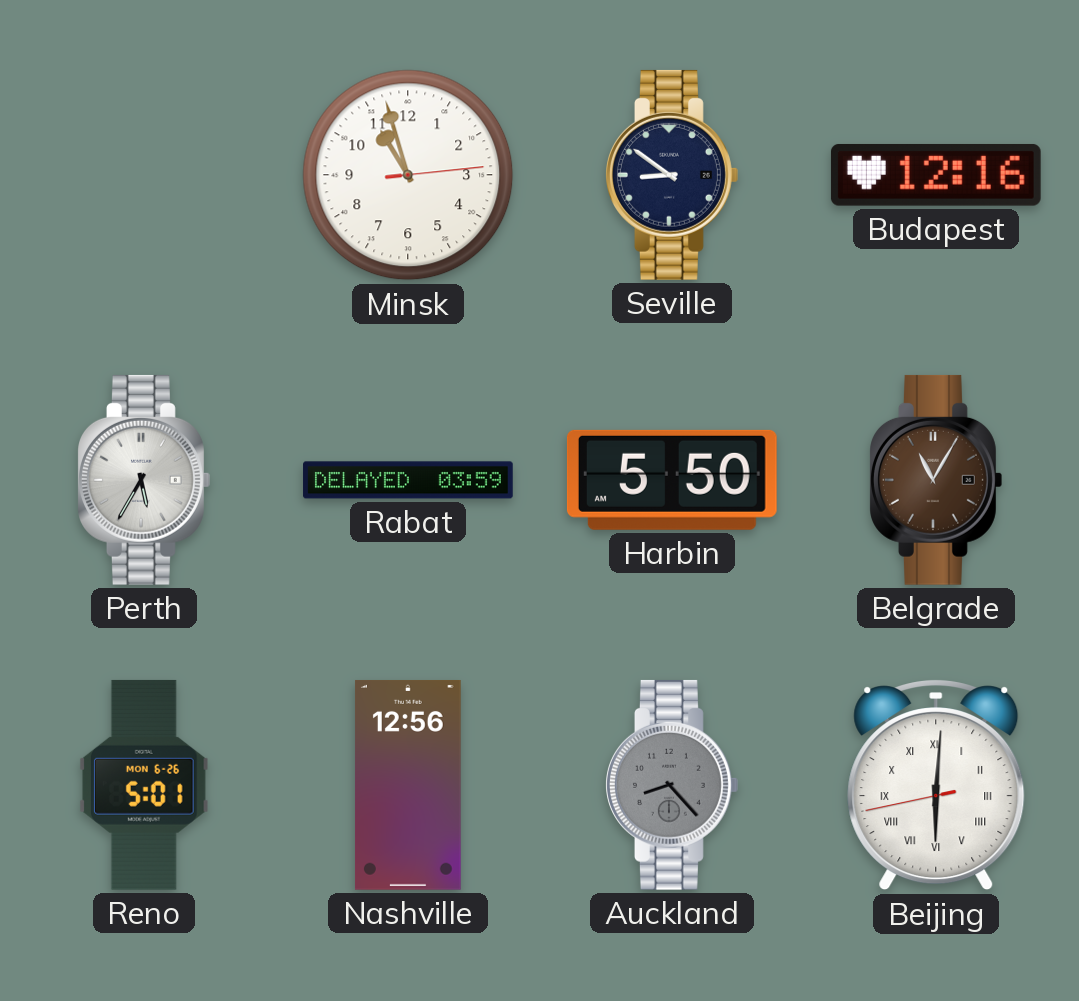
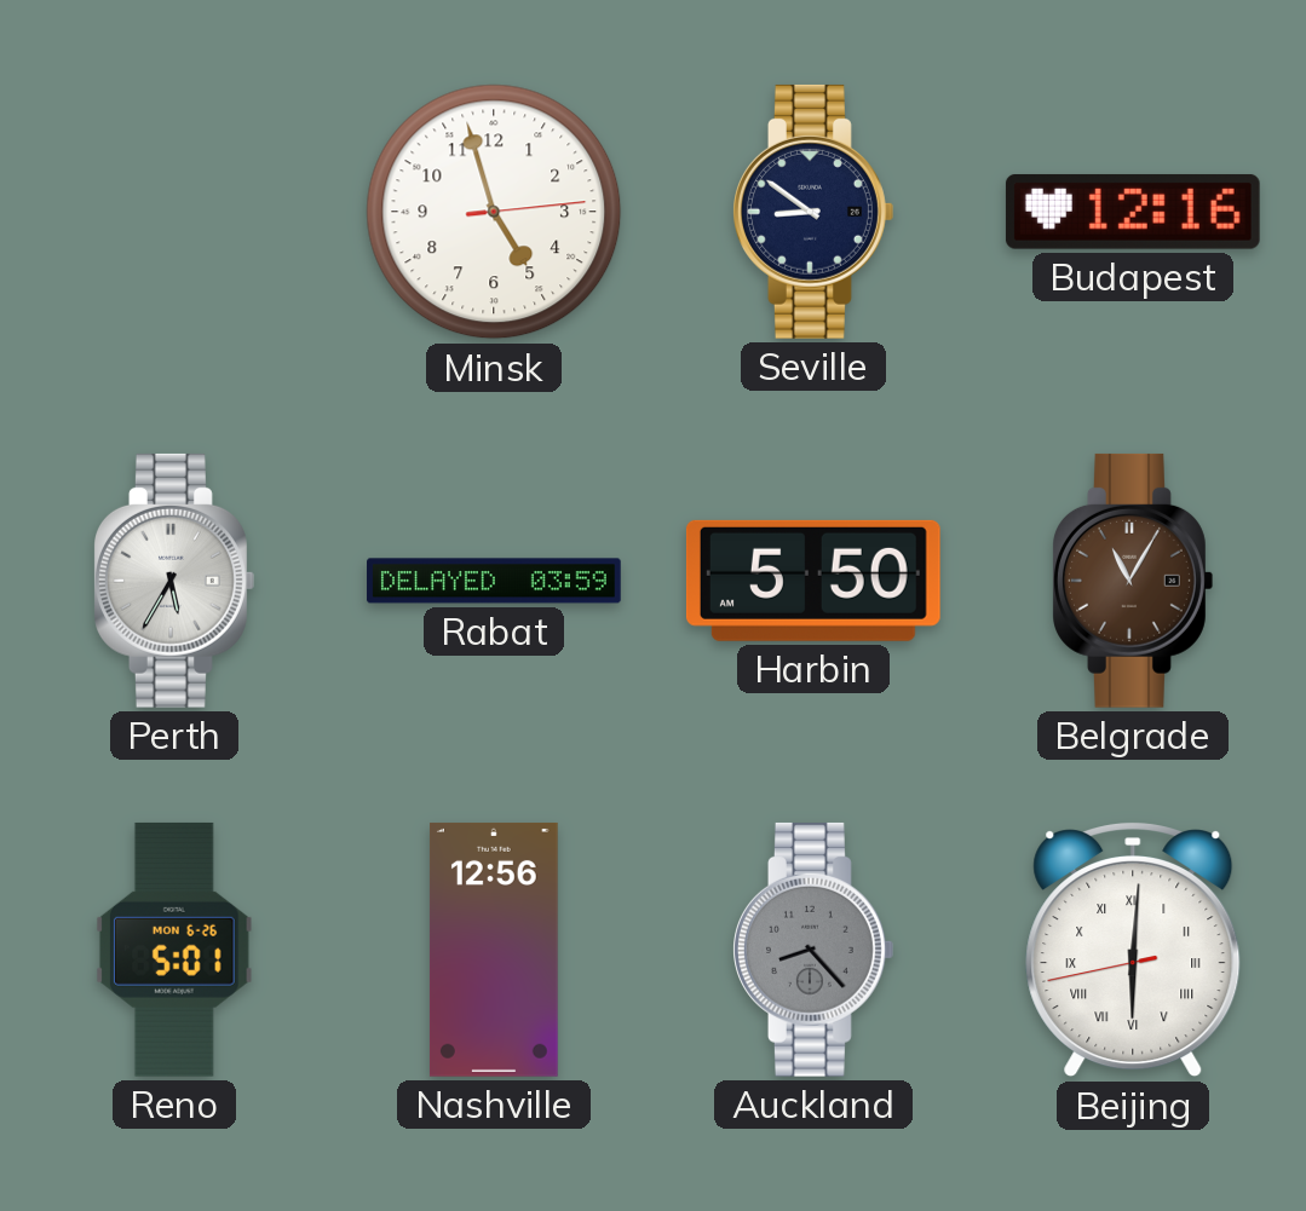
Minsk: 10:57 -> 4:57
